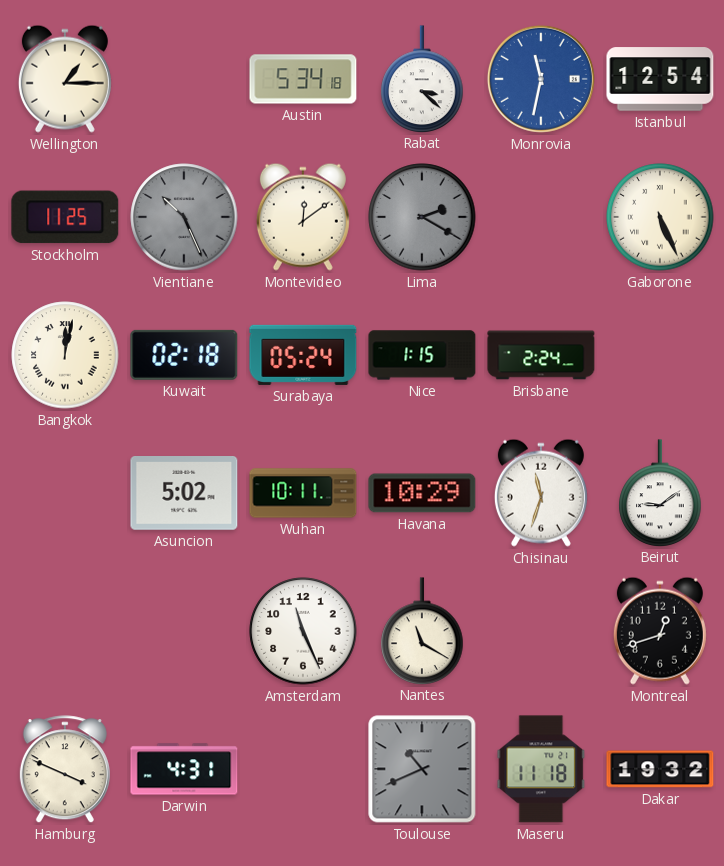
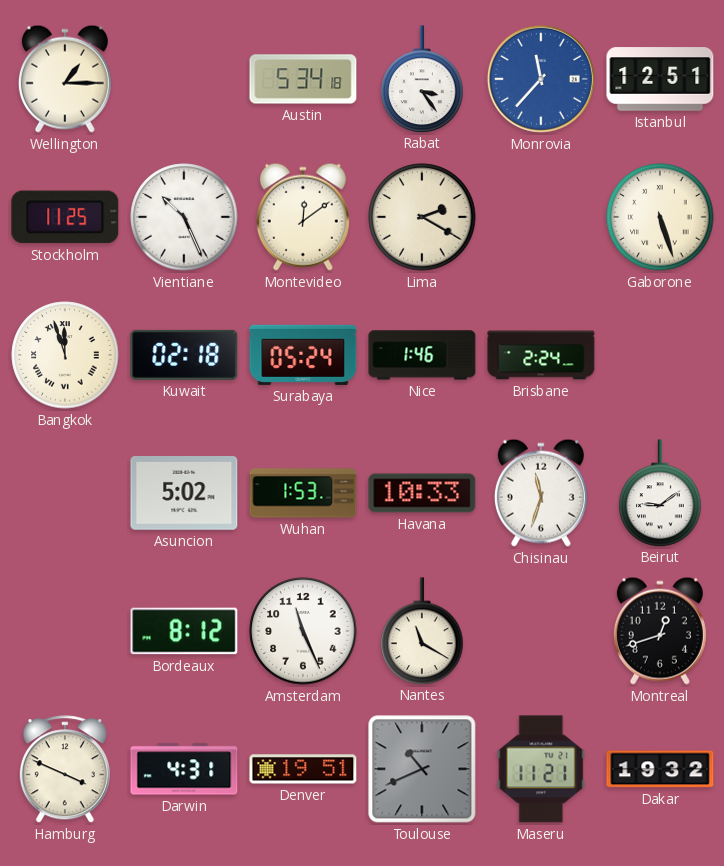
Rabat: 3:22 -> 3:24
Monrovia: 11:32 -> 11:37
Istanbul: 12:54 -> 12:51
Vientiane dial: grey -> white
Lima dial: grey -> cream
Gaborone: 5:26 -> 5:27
Bangkok: 12:02 -> 11:57
Nice: 1:15 -> 1:46
Wuhan: 10:11 -> 1:53
Havana: 10:29 -> 10:33
Bordeaux: none -> 8:12
Denver: none -> 19:51
Maseru: 11:18 -> 11:21
